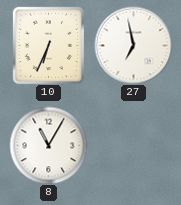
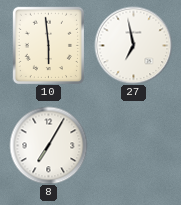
10: 6:34 -> 5:59
8: 11:05 -> 7:05
